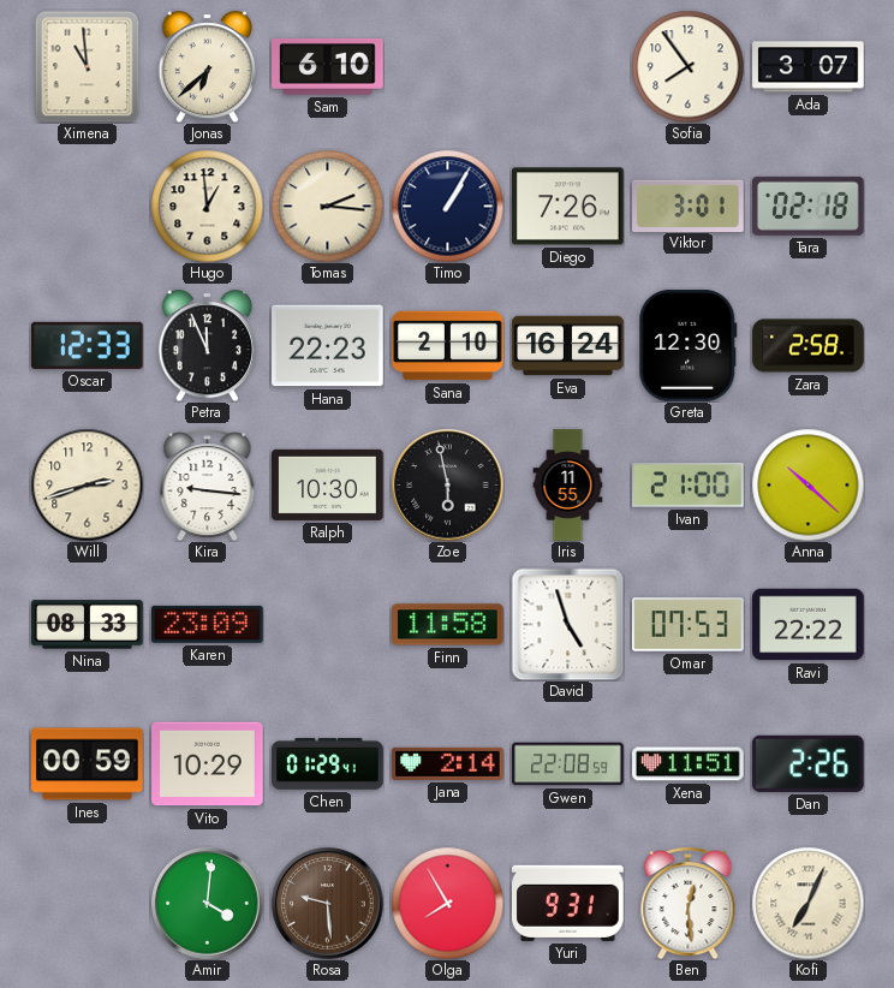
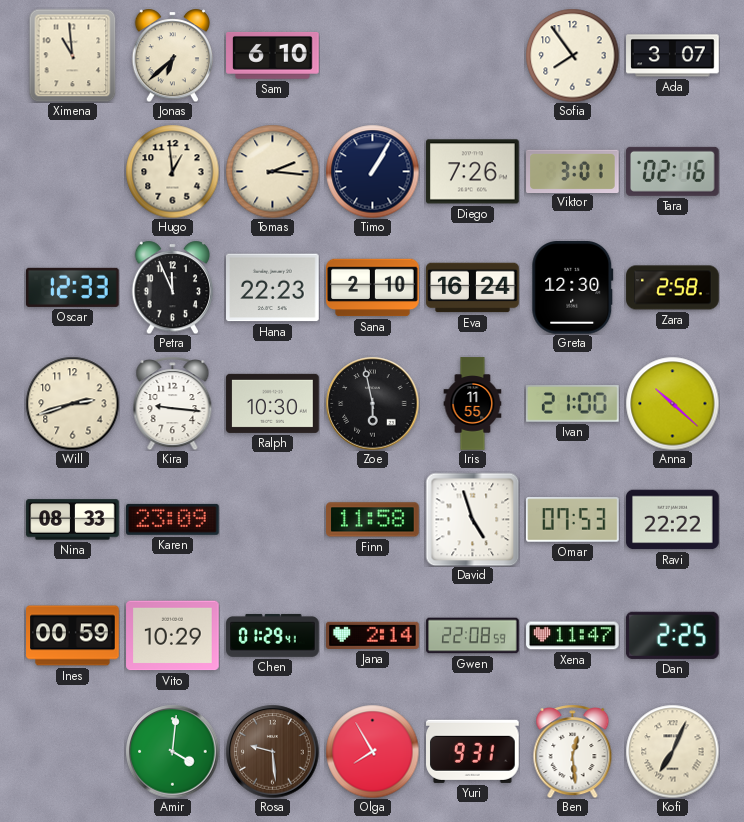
Tara: 02:18 -> 02:16
Xena: 11:51 -> 11:47
Dan: 2:26 -> 2:25
